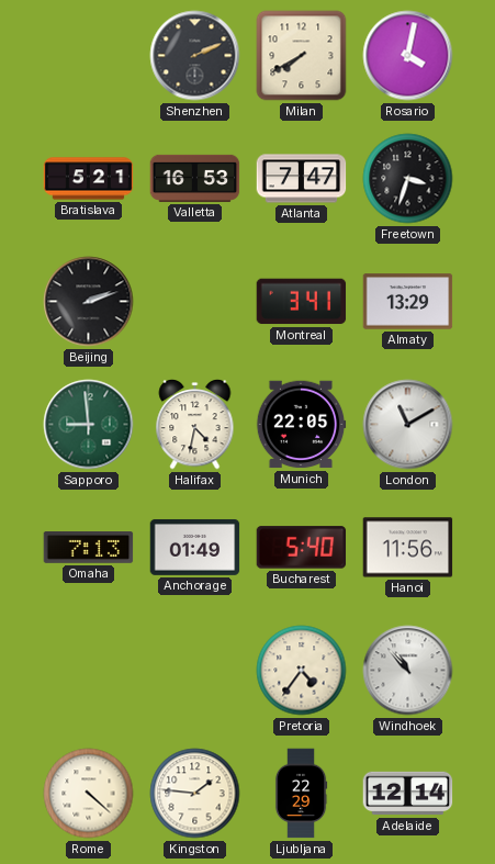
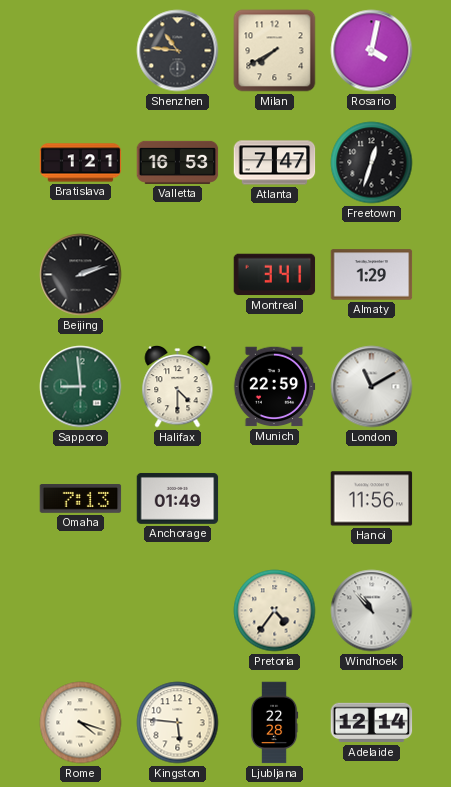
Shenzhen: 2:11 -> 10:46
Bratislava: 5:21 -> 1:21
Freetown: 3:33 -> 12:33
Almaty: 13:29 -> 1:29
Halifax: 4:32 -> 4:30
Munich: 22:05 -> 22:59
Bucharest: 5:40 -> none
Rome: 4:22 -> 4:18
Kingston: 1:46 -> 5:46
Ljubljana: 22:29 -> 22:28
